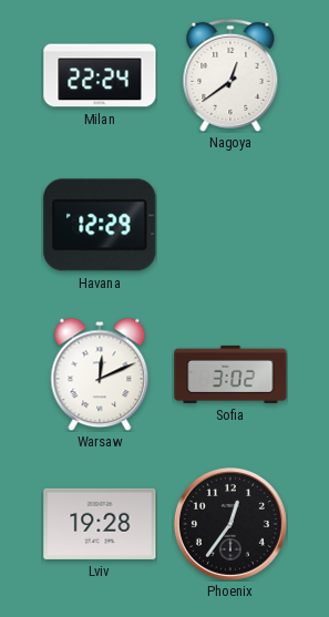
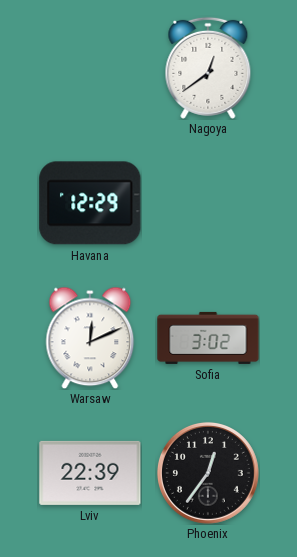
Milan: 22:24 -> none
Lviv: 19:28 -> 22:39
